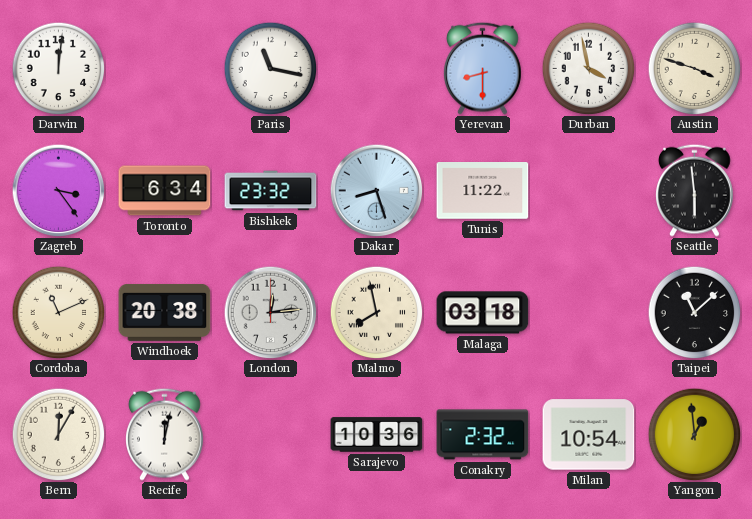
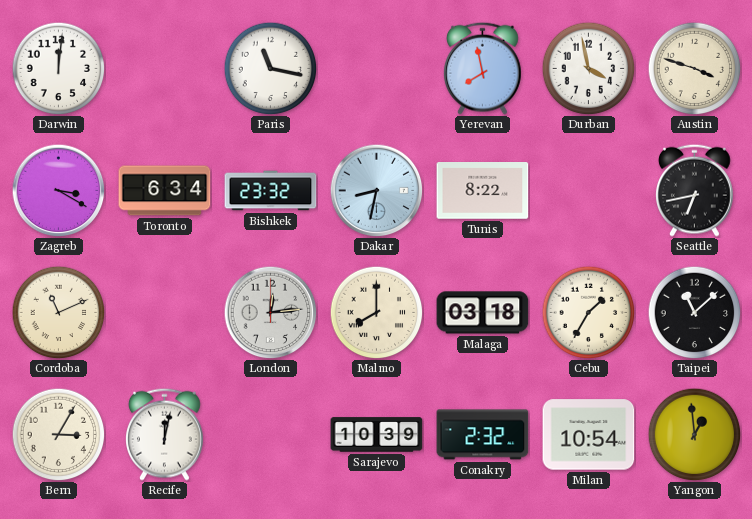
Yerevan: 8:30 -> 7:58
Zagreb: 3:24 -> 3:20
Dakar: 8:27 -> 8:32
Tunis: 11:22 -> 8:22
Seattle: 5:59 -> 6:43
Windhoek: 20:38 -> none
Malmo: 7:58 -> 8:00
Cebu: none -> 1:35
Bern: 12:05 -> 3:05
Sarajevo: 10:36 -> 10:39
